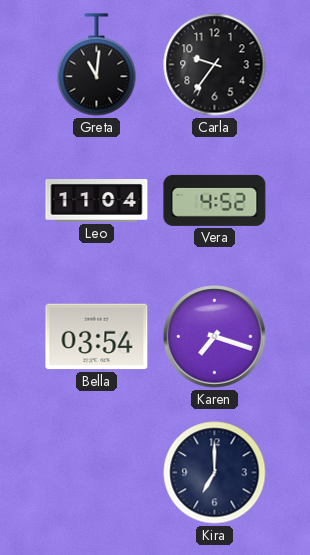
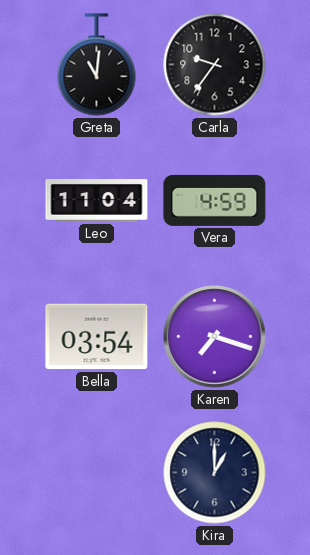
Vera: 4:52 -> 4:59
Kira: 7:00 -> 1:00
